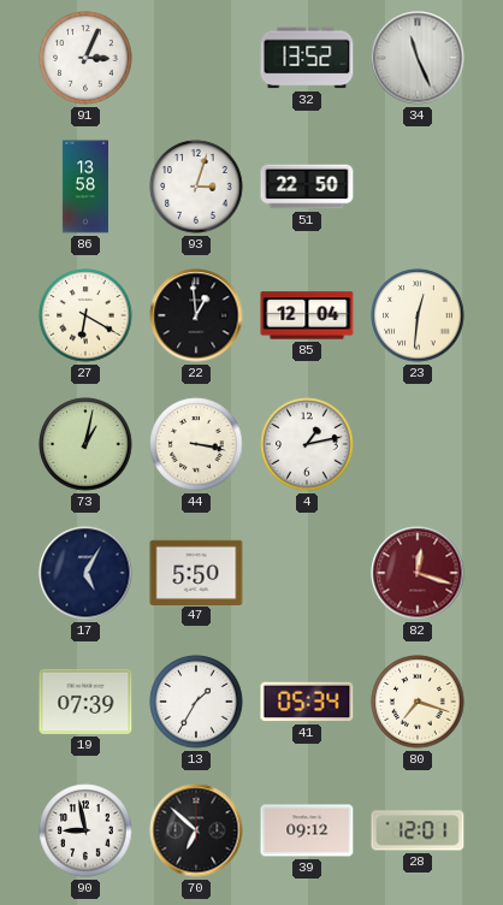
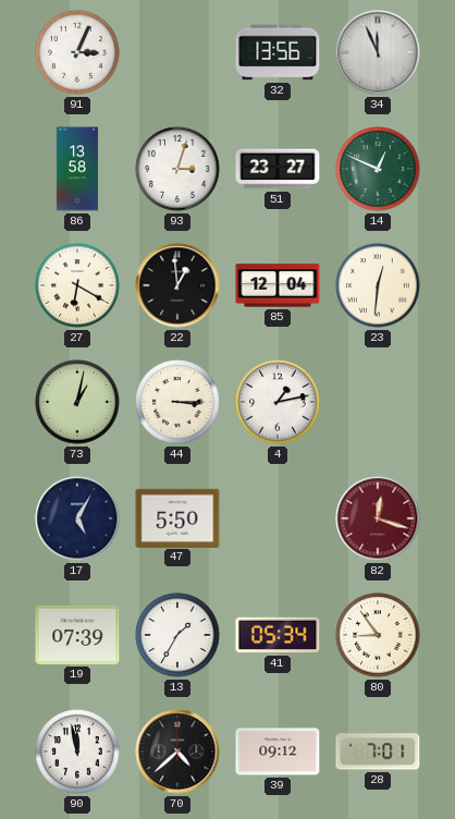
32: 13:52 -> 13:56
34: 11:26 -> 11:56
51: 22:50 -> 23:27
14: none -> 12:49
44: 3:17 -> 3:15
80: 7:18 -> 8:54
90: 8:58 -> 11:58
70: 6:52 -> 4:38
28: 12:01 -> 7:01
